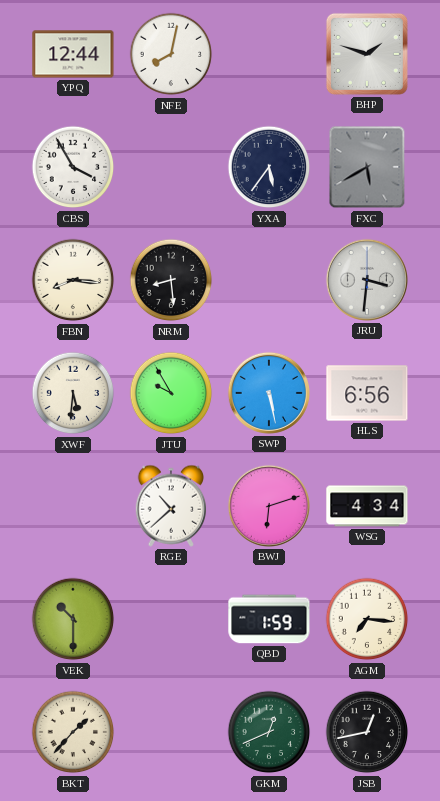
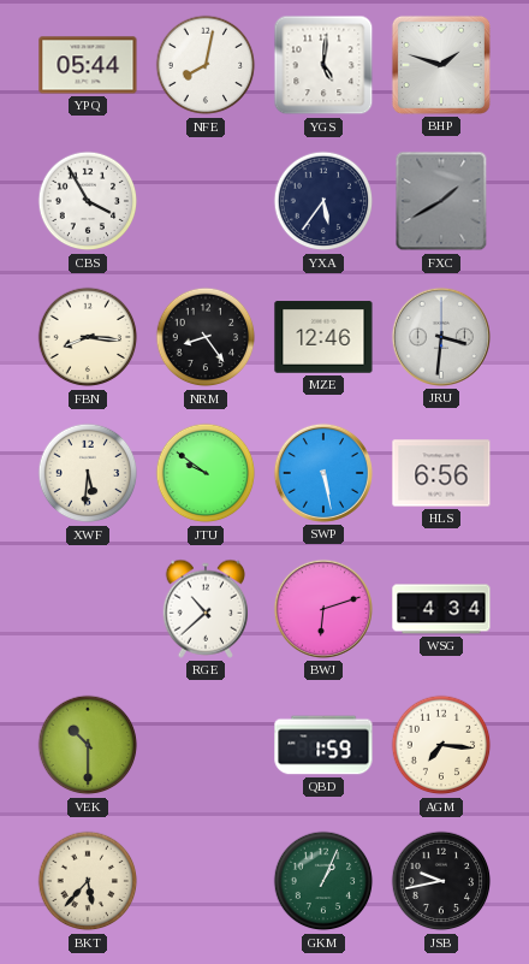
YPQ: 12:44 -> 05:44
YGS: none -> 5:01
FXC: 5:40 -> 1:40
NRM: 8:29 -> 8:24
MZE: none -> 12:46
JTU: 9:55 -> 9:51
BKT: 1:37 -> 5:37
GKM: 12:41 -> 1:04
JSB: 12:43 -> 9:43
